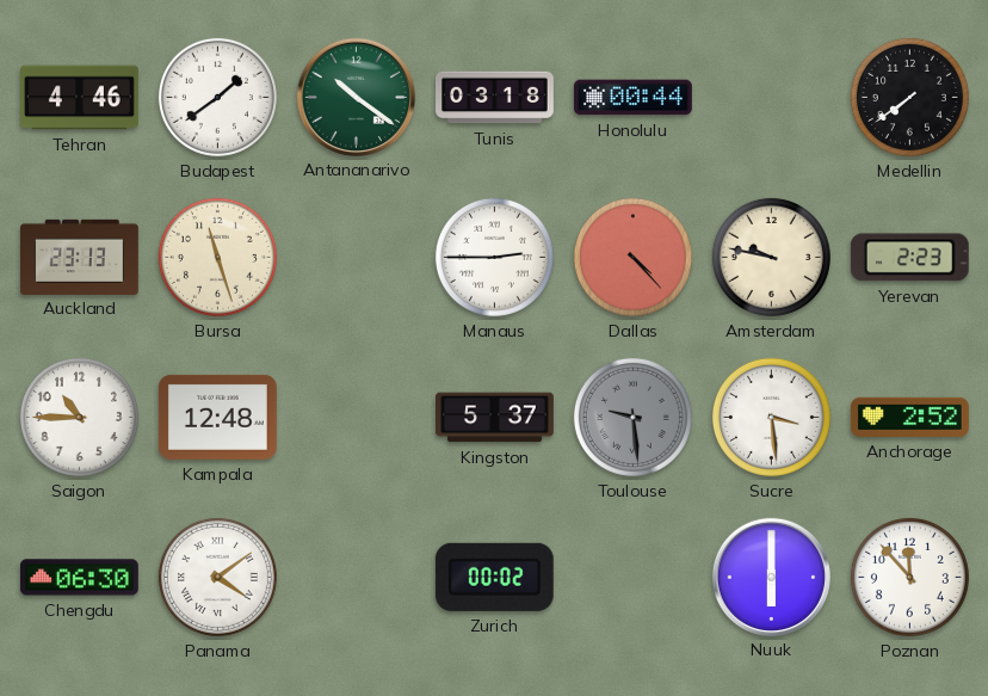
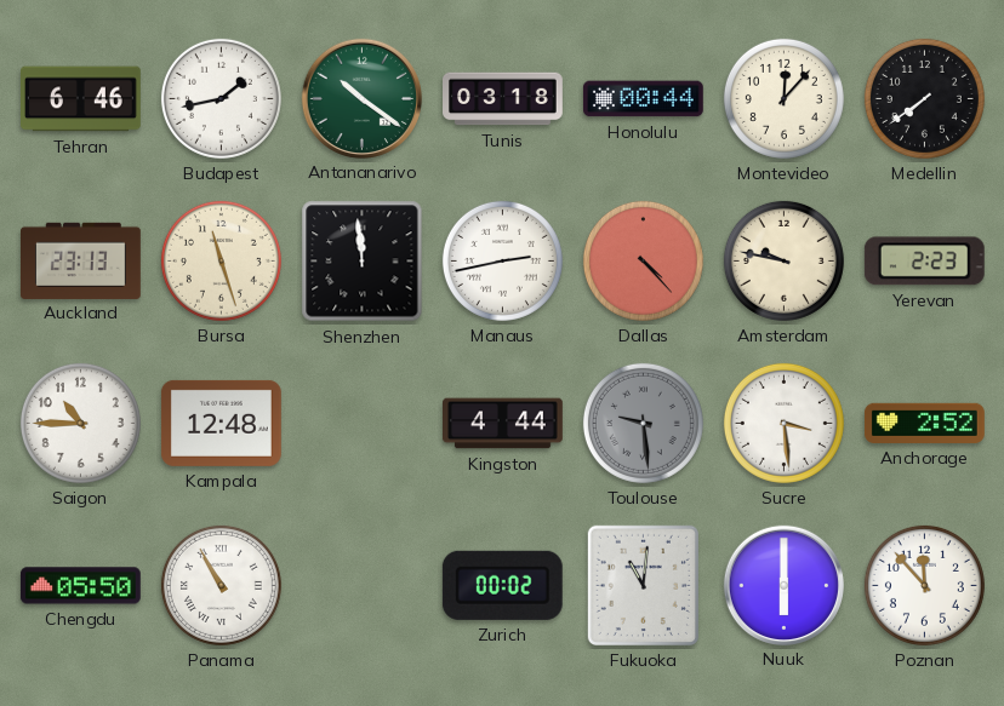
Tehran: 4:46 -> 6:46
Budapest: 1:39 -> 1:43
Montevideo: none -> 12:07
Shenzhen: none -> 11:59
Manaus: 2:45 -> 2:43
Kingston: 5:37 -> 4:44
Chengdu: 06:30 -> 05:50
Panama: 4:09 -> 10:55
Fukuoka: none -> 11:01
